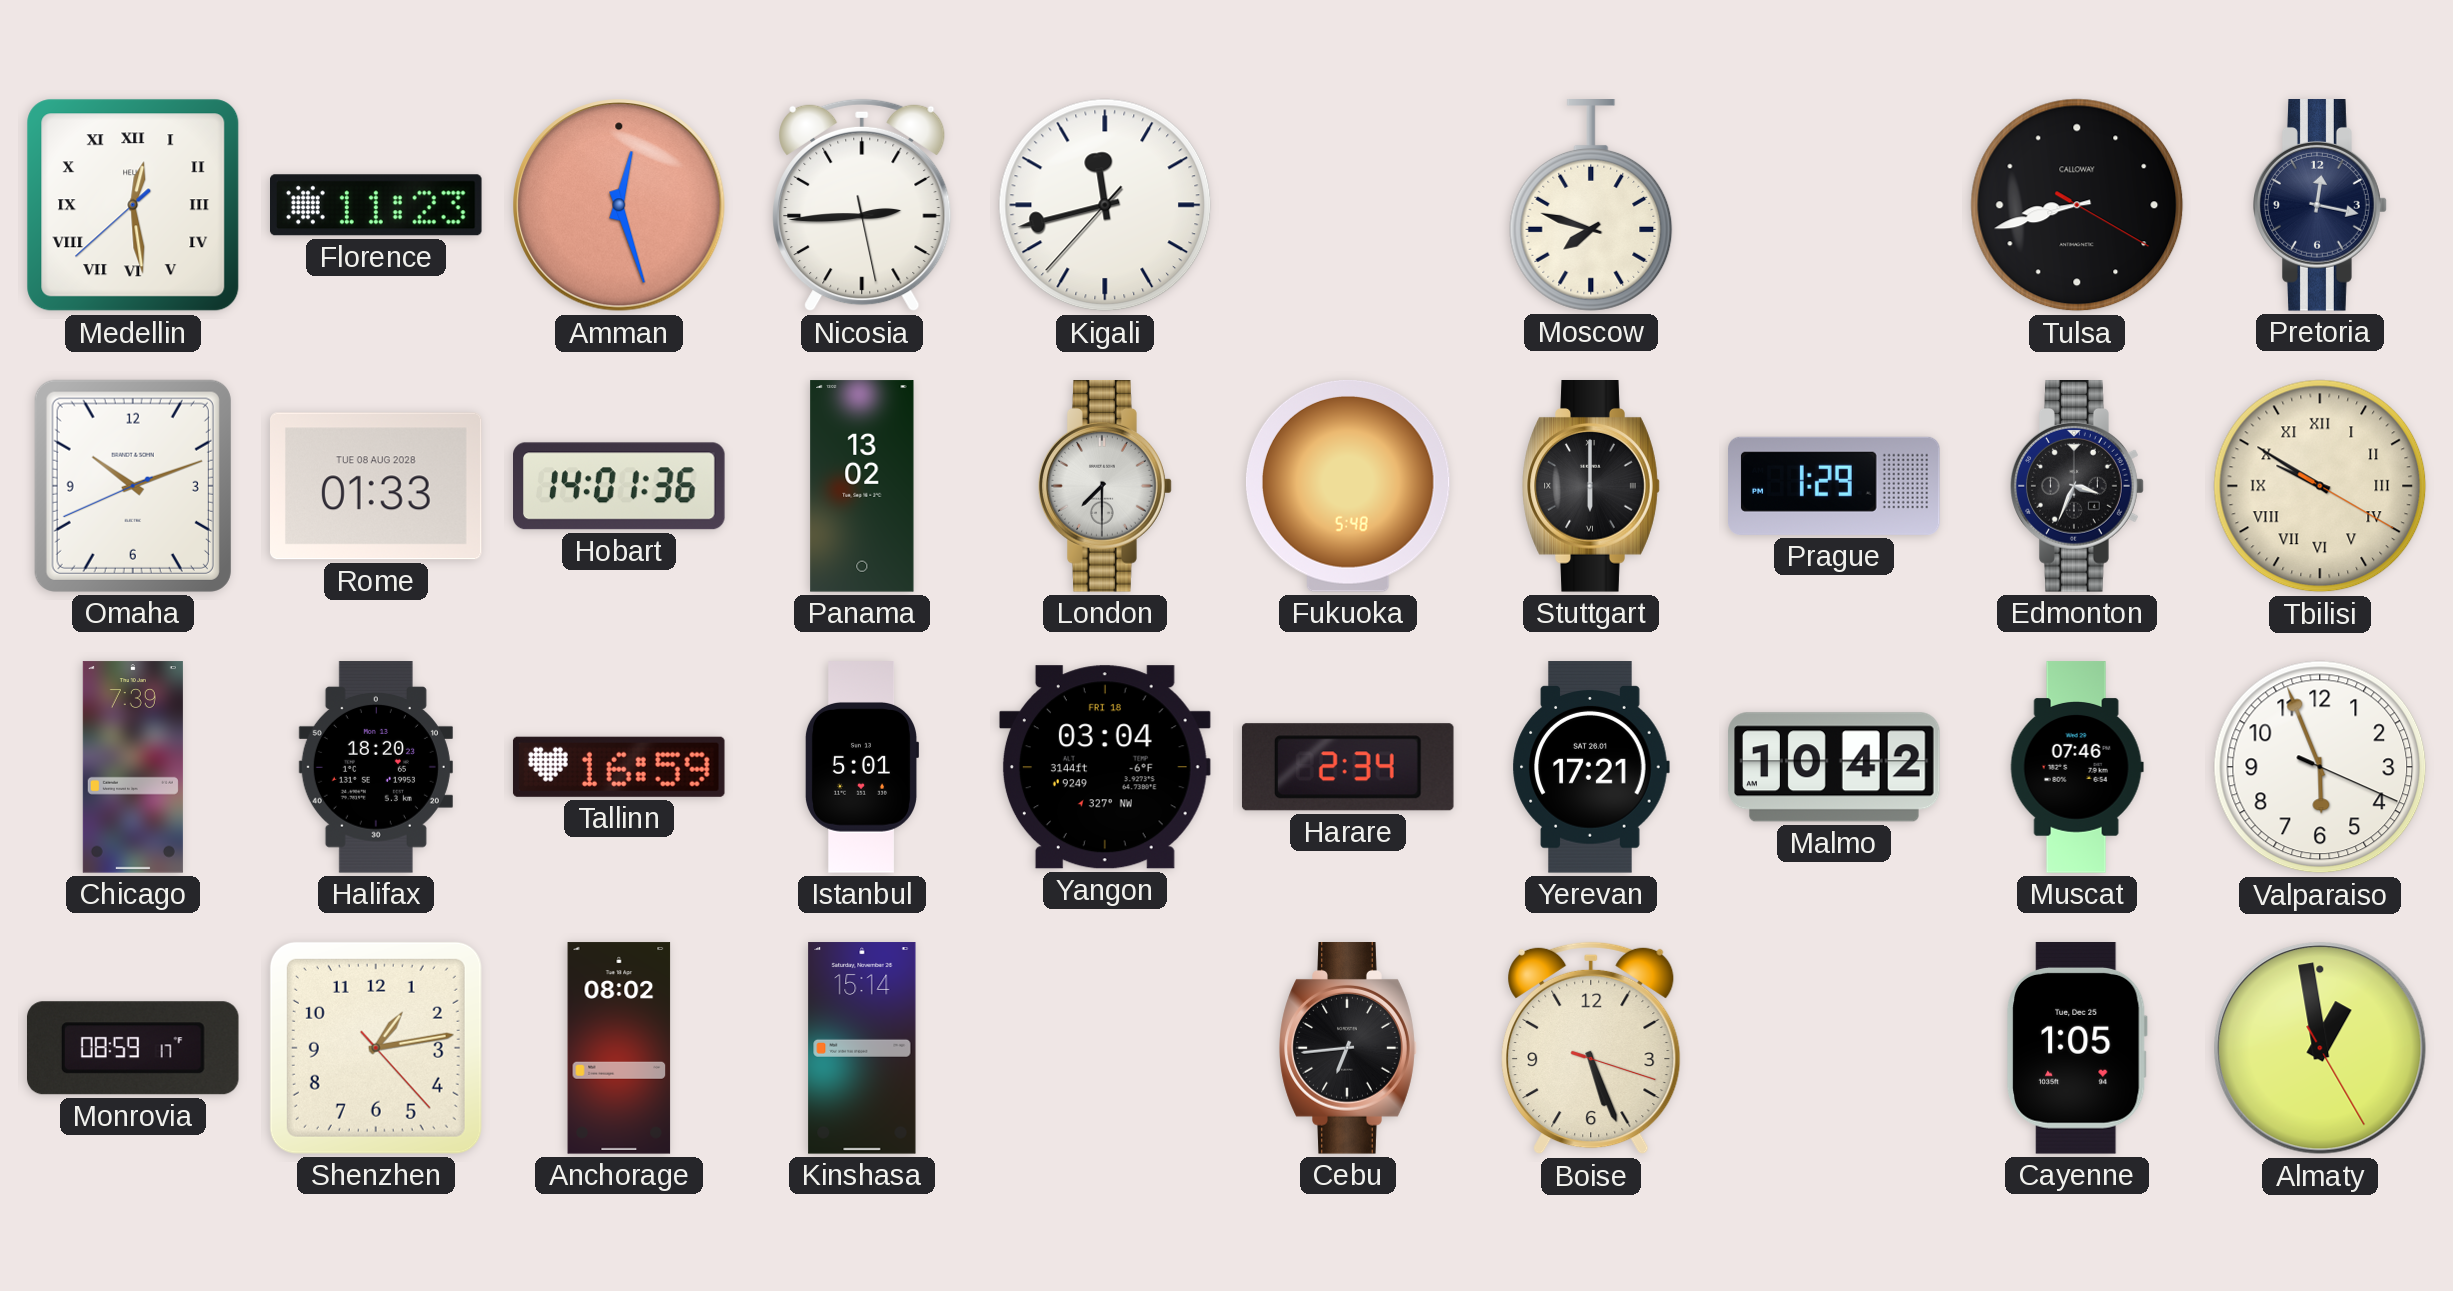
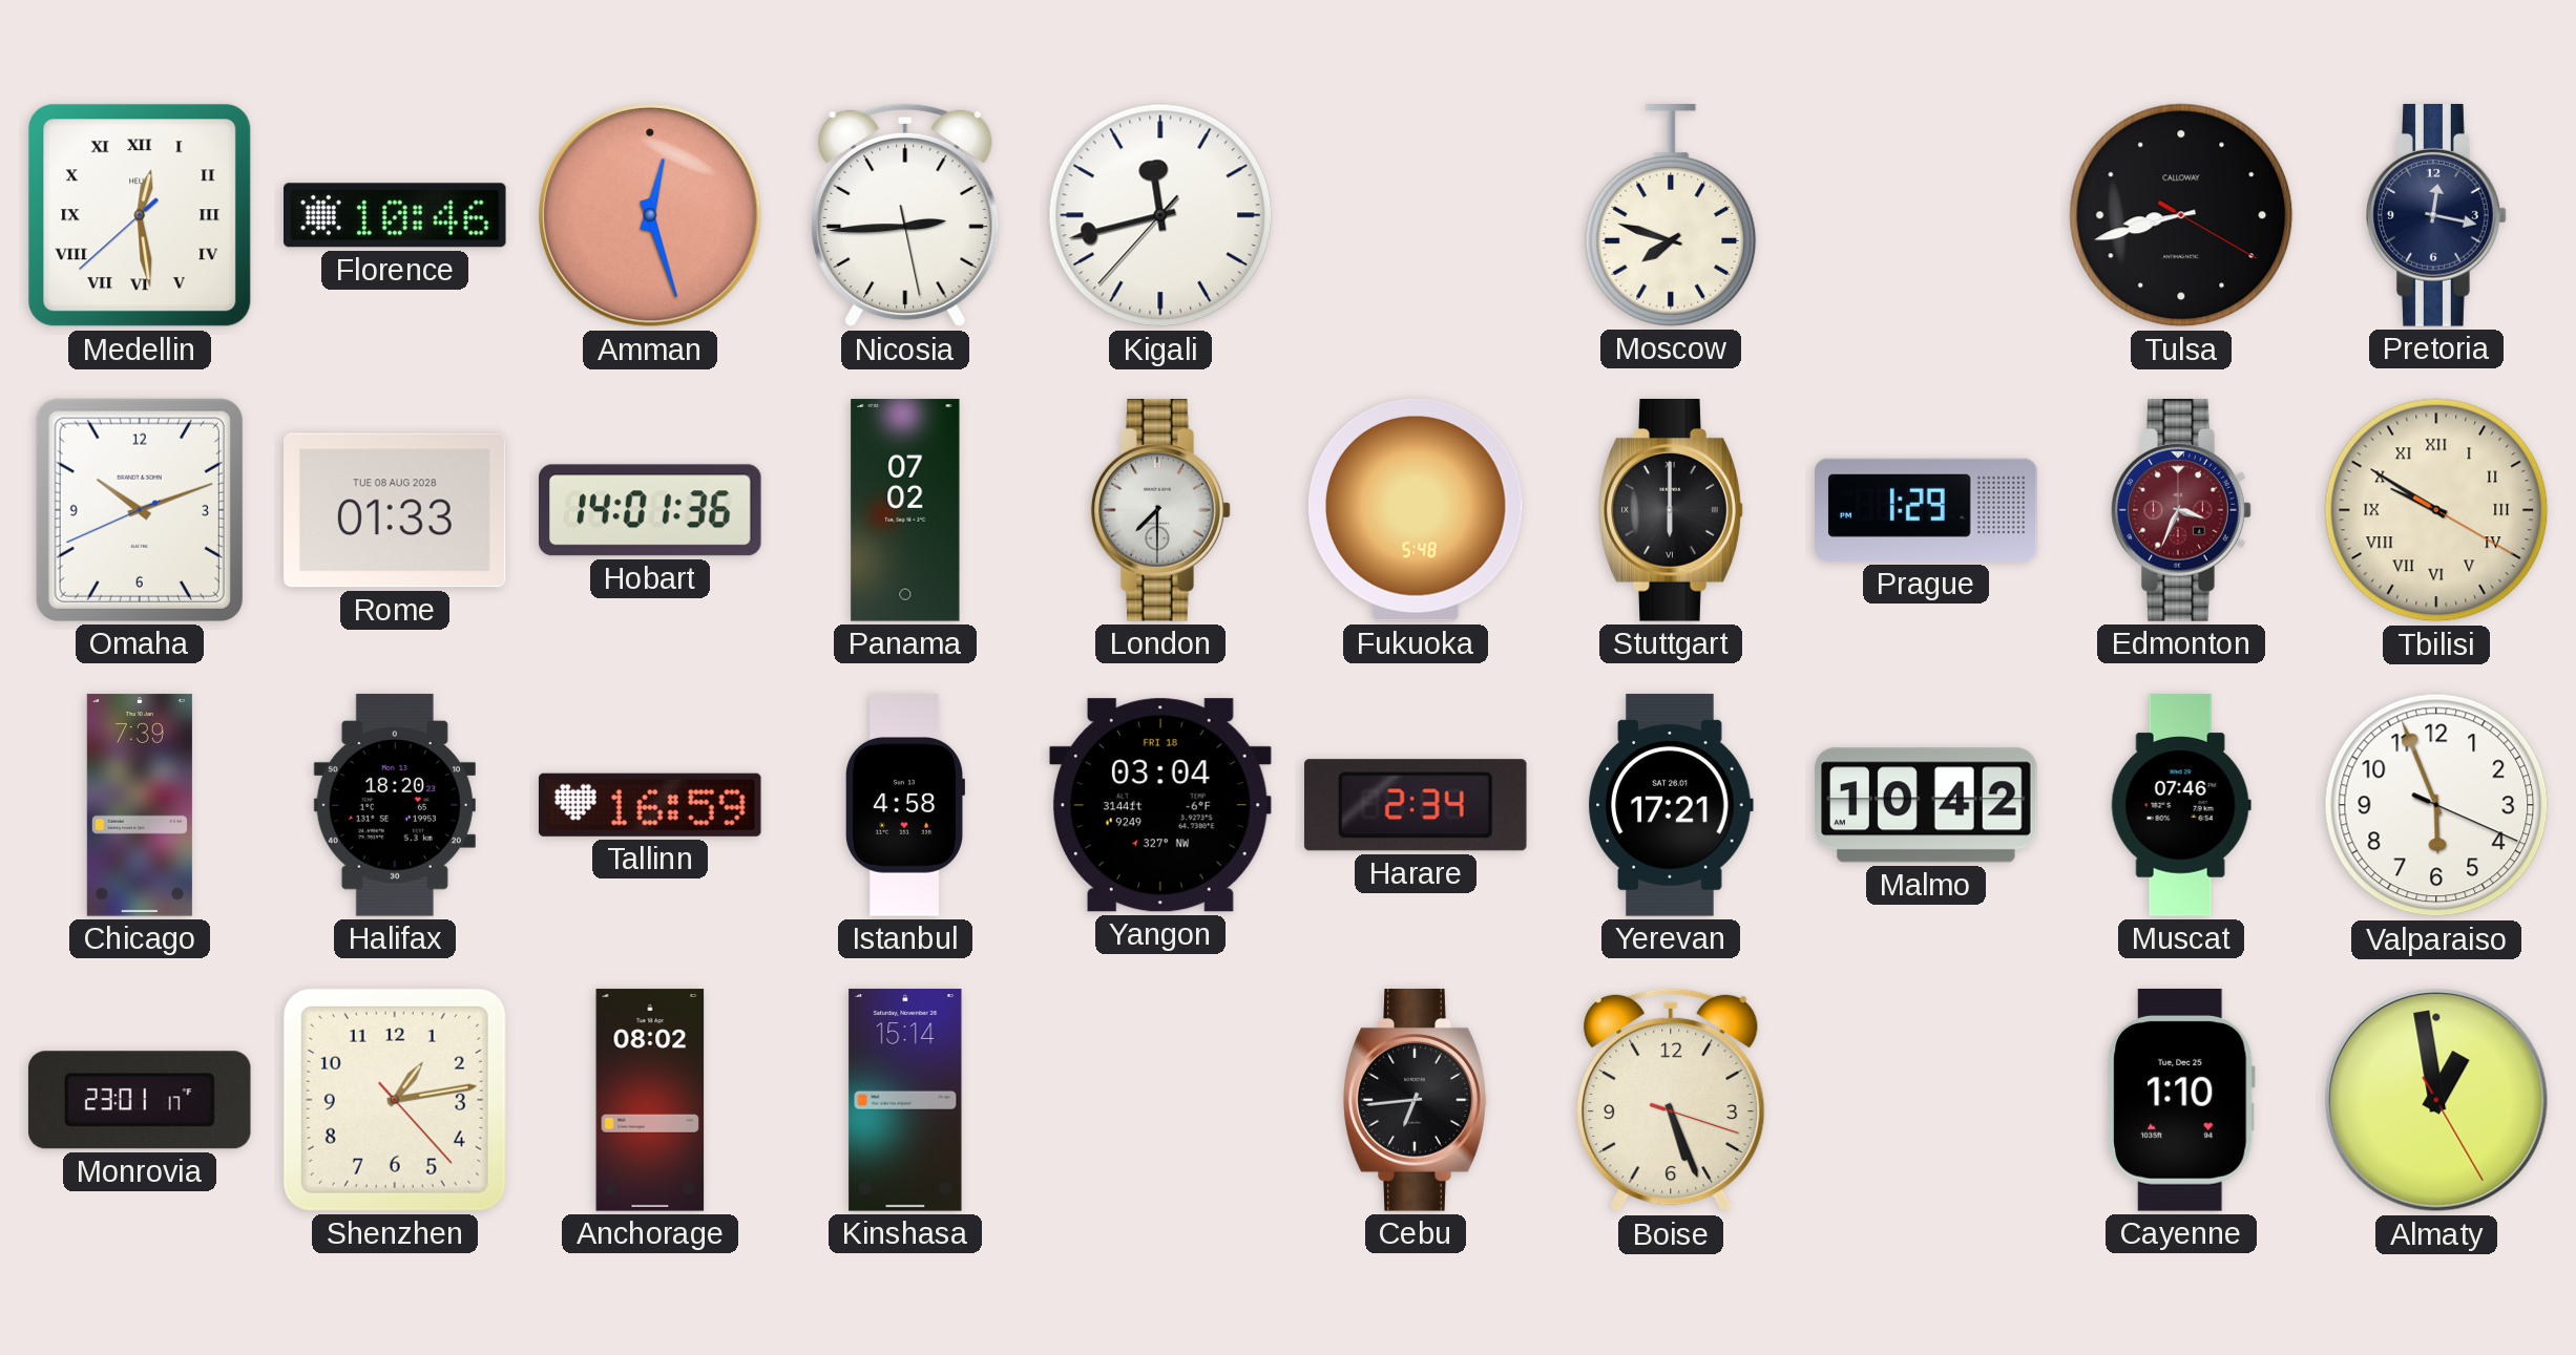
Florence: 11:23 -> 10:46
Panama: 13:02 -> 07:02
Edmonton dial: black -> burgundy
Istanbul: 5:01 -> 4:58
Monrovia: 08:59 -> 23:01
Cayenne: 1:05 -> 1:10
